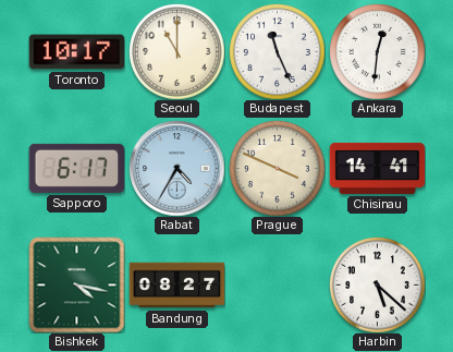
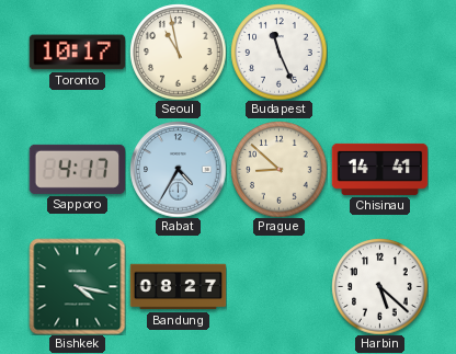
Seoul: 11:00 -> 10:58
Ankara: 12:31 -> none
Sapporo: 6:17 -> 4:17
Prague: 3:49 -> 8:52
